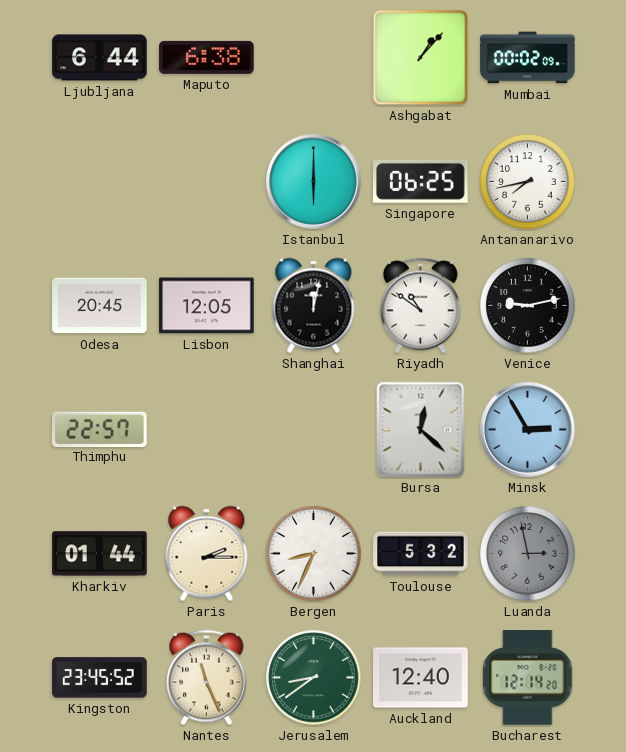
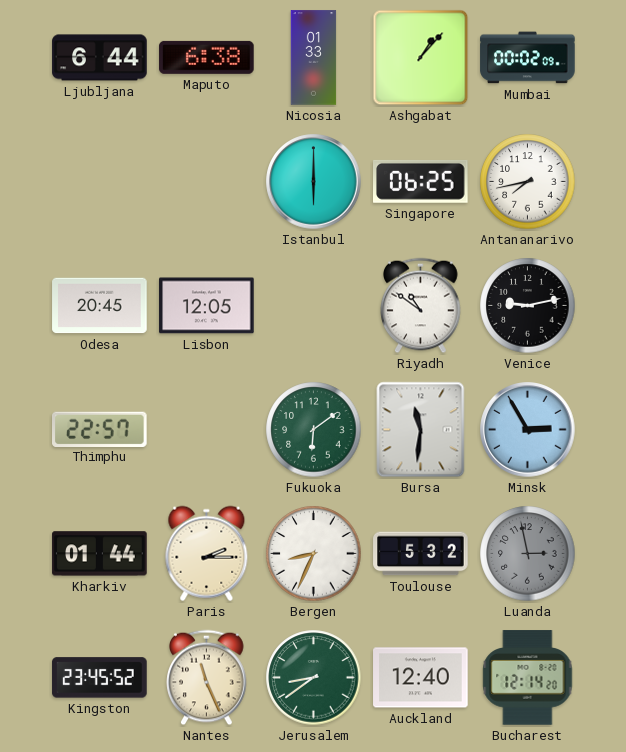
Nicosia: none -> 01:33
Shanghai: 12:02 -> none
Fukuoka: none -> 6:09
Bursa: 12:22 -> 11:31
